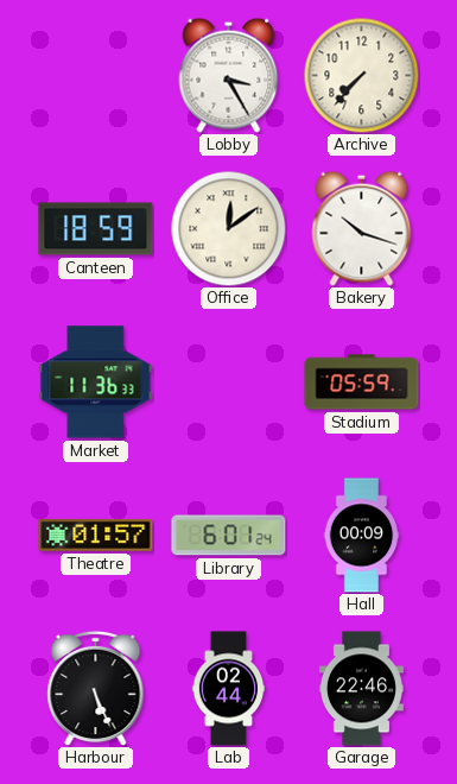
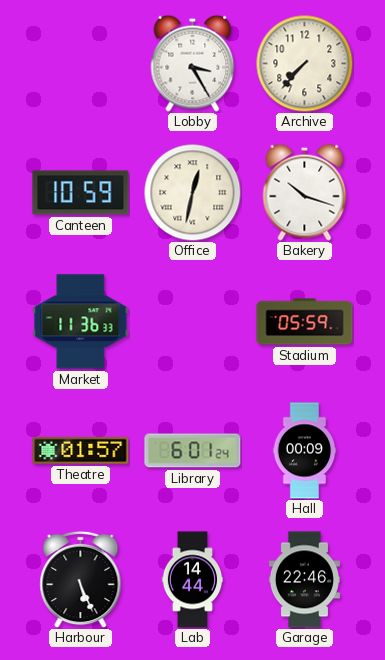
Canteen: 18:59 -> 10:59
Office: 12:09 -> 12:32
Lab: 02:44 -> 14:44
